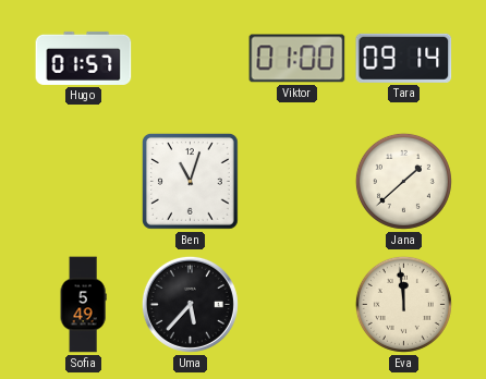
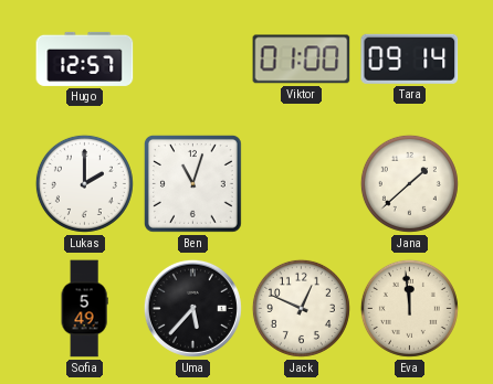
Hugo: 01:57 -> 12:57
Lukas: none -> 2:00
Jack: none -> 12:49
